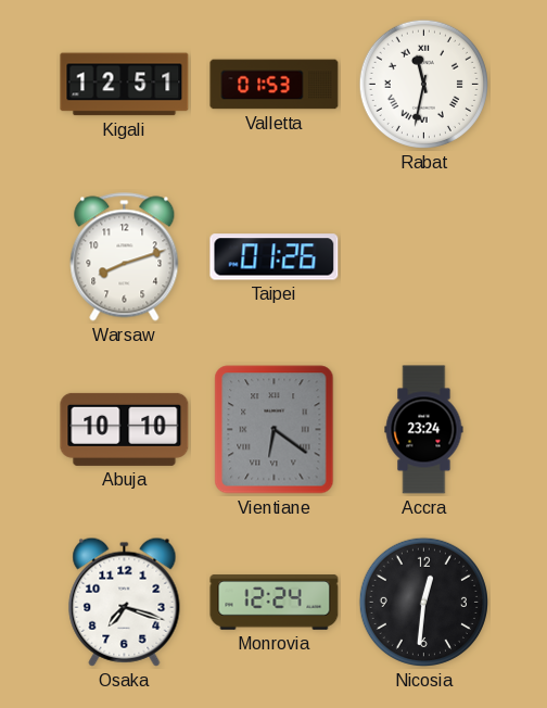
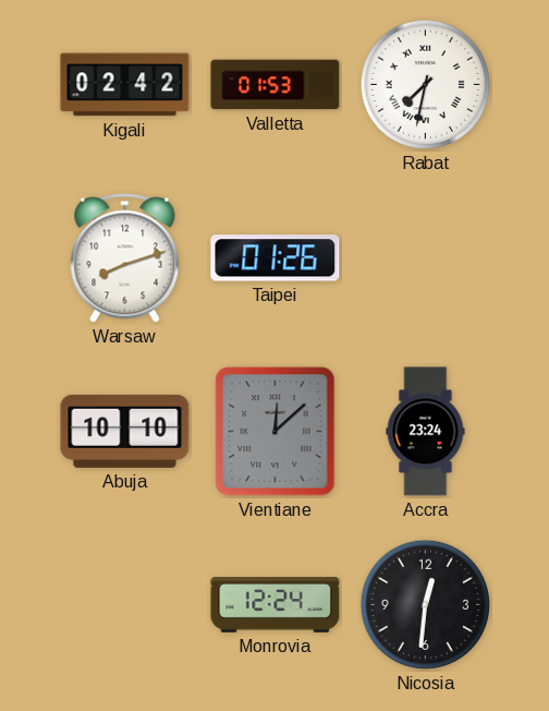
Kigali: 12:51 -> 02:42
Rabat: 11:32 -> 7:32
Vientiane: 6:21 -> 12:08
Osaka: 7:18 -> none
